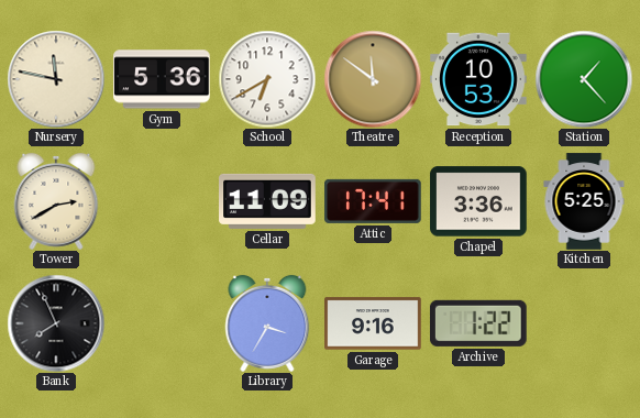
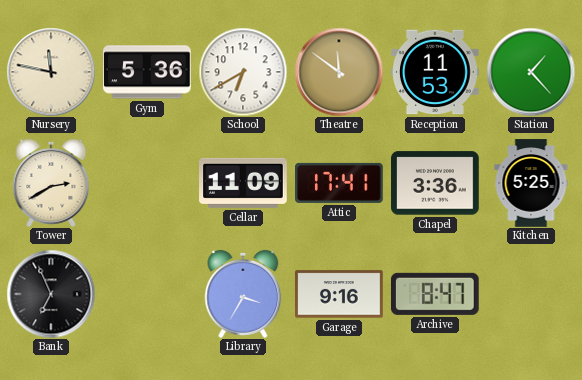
Reception: 10:53 -> 11:53
Bank: 7:56 -> 6:56
Archive: 1:22 -> 8:47
